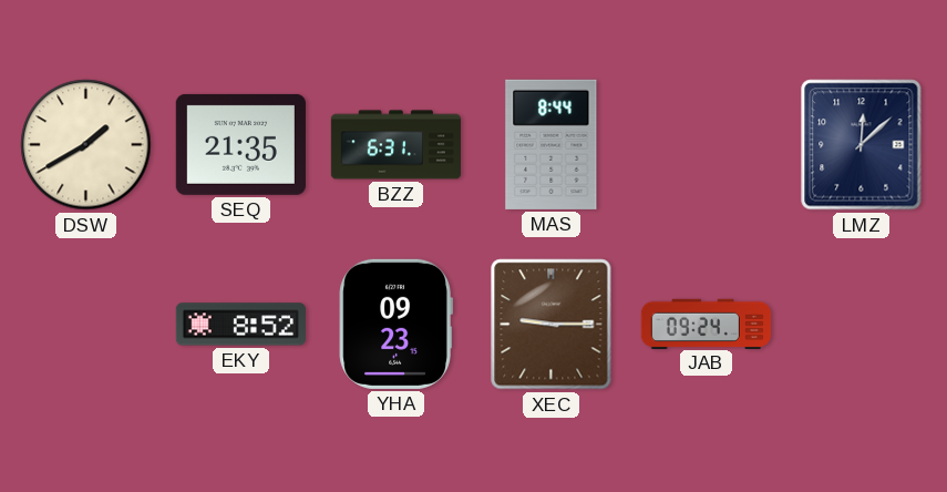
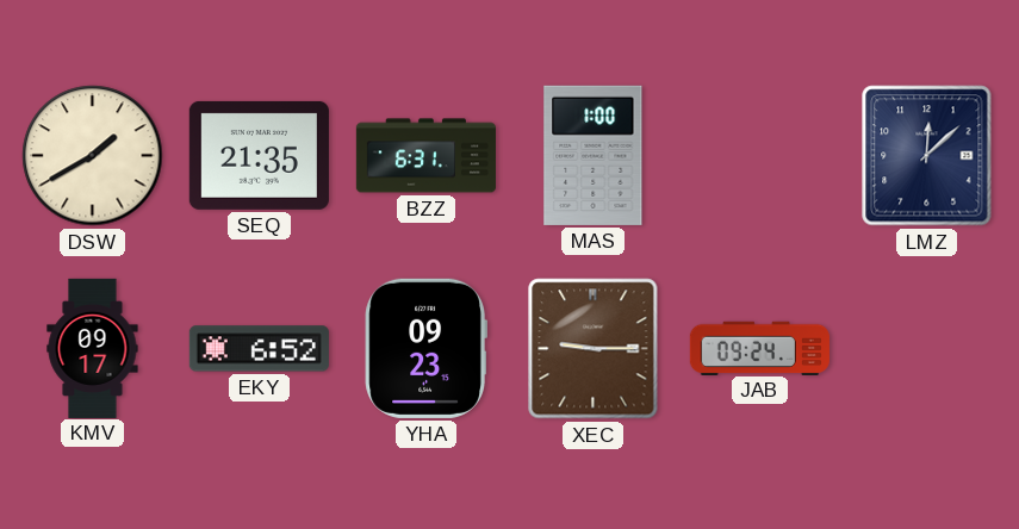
MAS: 8:44 -> 1:00
KMV: none -> 09:17
EKY: 8:52 -> 6:52
